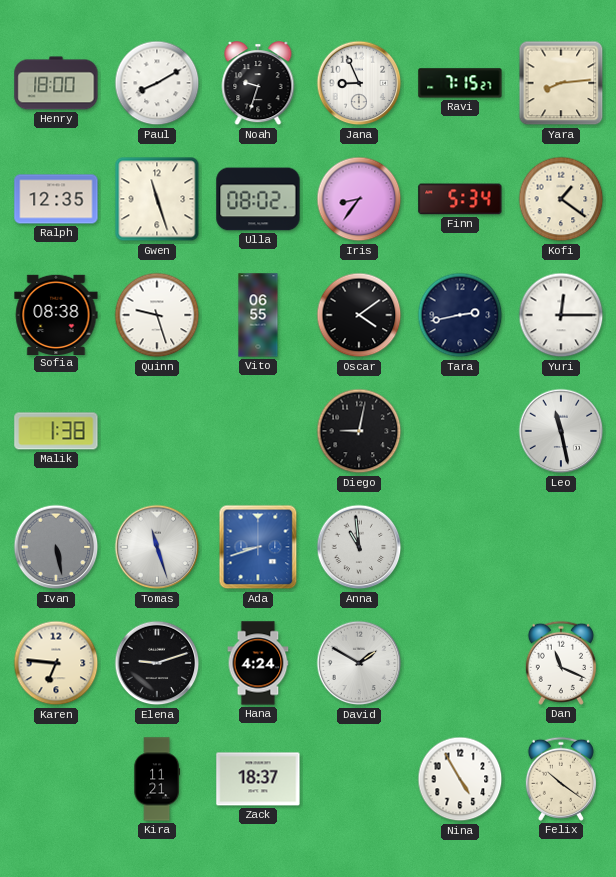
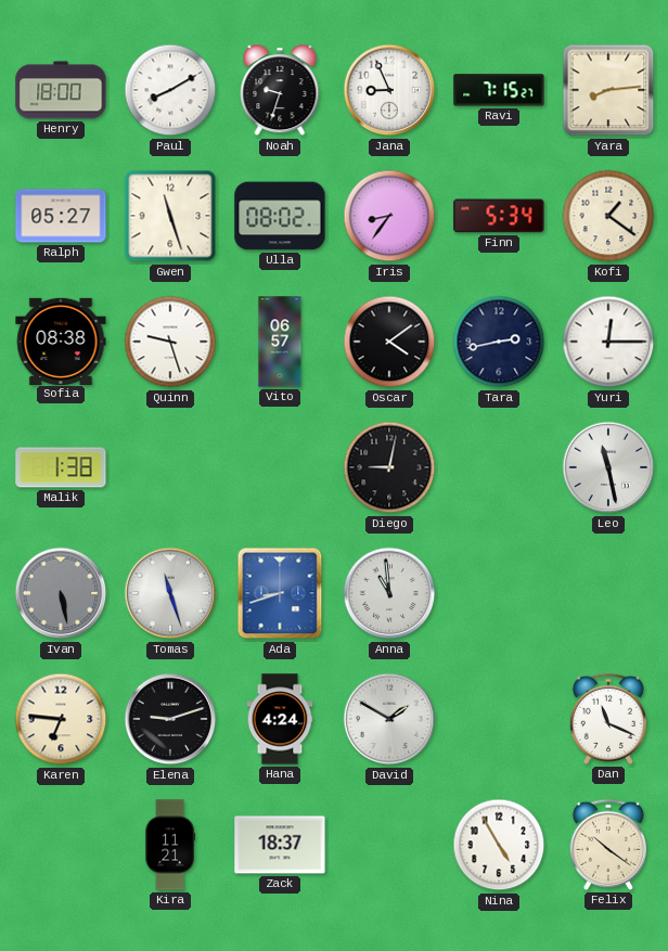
Ralph: 12:35 -> 05:27
Vito: 06:55 -> 06:57
